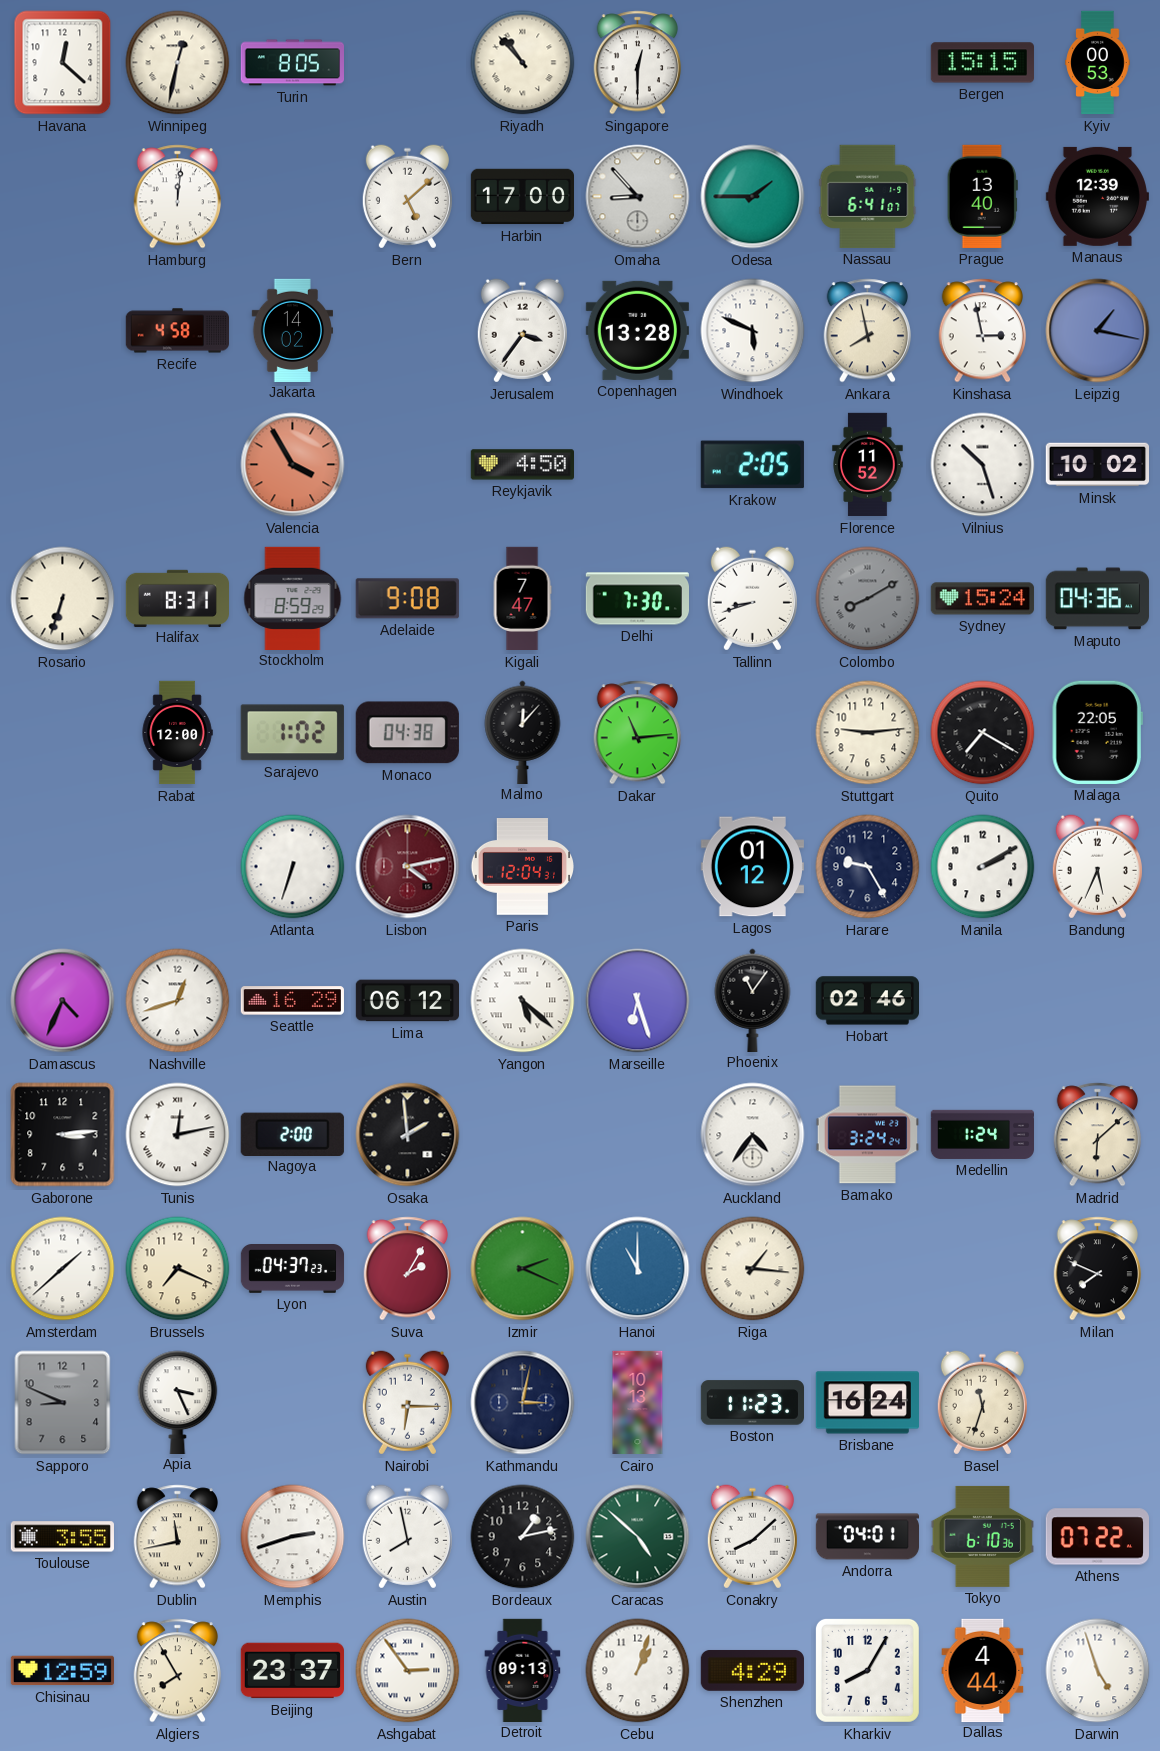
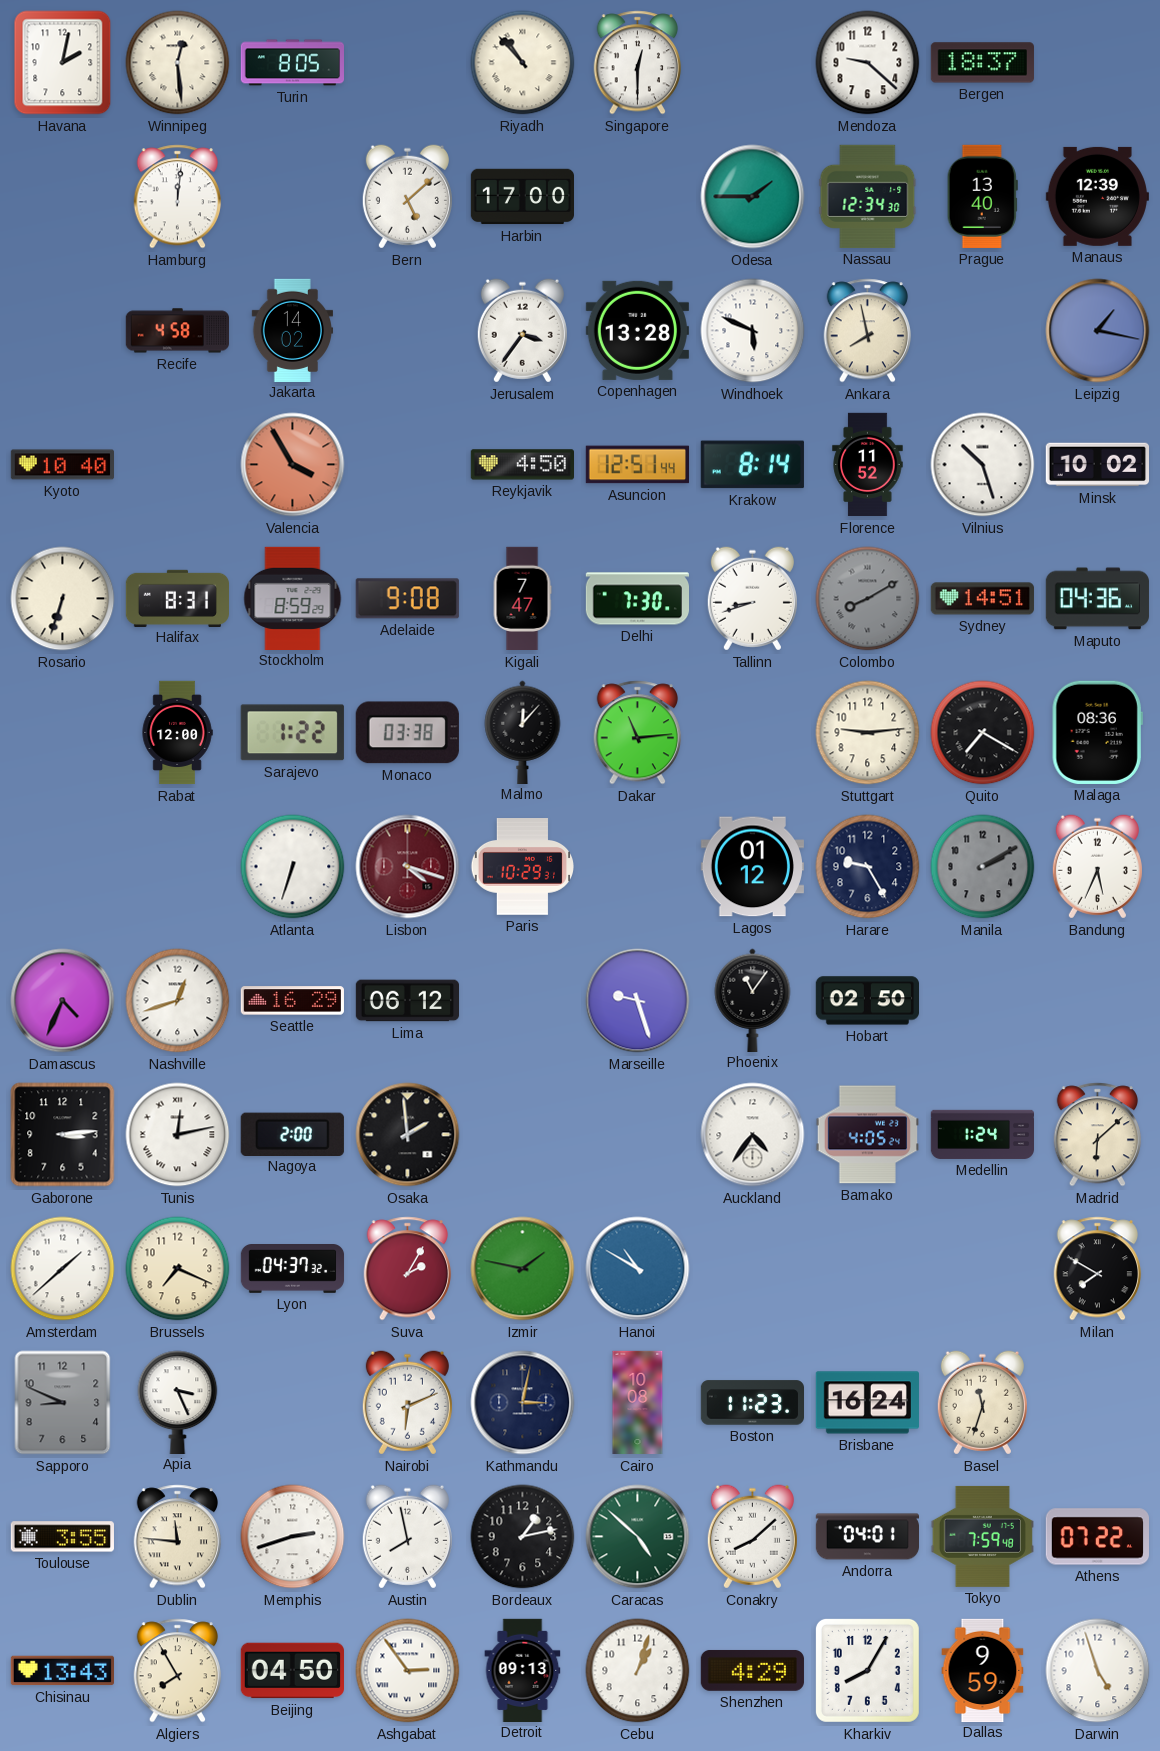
Havana: 12:22 -> 2:02
Winnipeg: 12:32 -> 12:29
Mendoza: none -> 9:22
Bergen: 15:15 -> 18:37
Kyiv: 00:53 -> none
Omaha: 8:53 -> none
Nassau: 6:41 -> 12:34
Kinshasa: 2:58 -> none
Kyoto: none -> 10:40
Asuncion: none -> 12:51
Krakow: 2:05 -> 8:14
Sydney: 15:24 -> 14:51
Sarajevo: 1:02 -> 1:22
Monaco: 04:38 -> 03:38
Malaga: 22:05 -> 08:36
Lisbon: 4:13 -> 4:18
Paris: 12:04 -> 10:29
Manila dial: white -> grey
Yangon: 5:22 -> none
Marseille: 6:27 -> 9:27
Hobart: 02:46 -> 02:50
Bamako: 3:24 -> 4:05
Lyon: 04:37:23 -> 04:37:32
Izmir: 2:19 -> 1:47
Hanoi: 11:00 -> 10:50
Riga: 1:16 -> none
Milan: 7:49 -> 7:50
Nairobi: 6:15 -> 6:11
Cairo: 10:13 -> 10:08
Dublin: 11:43 -> 11:46
Tokyo: 6:10 -> 7:59
Chisinau: 12:59 -> 13:43
Beijing: 23:37 -> 04:50
Dallas: 4:44 -> 9:59
